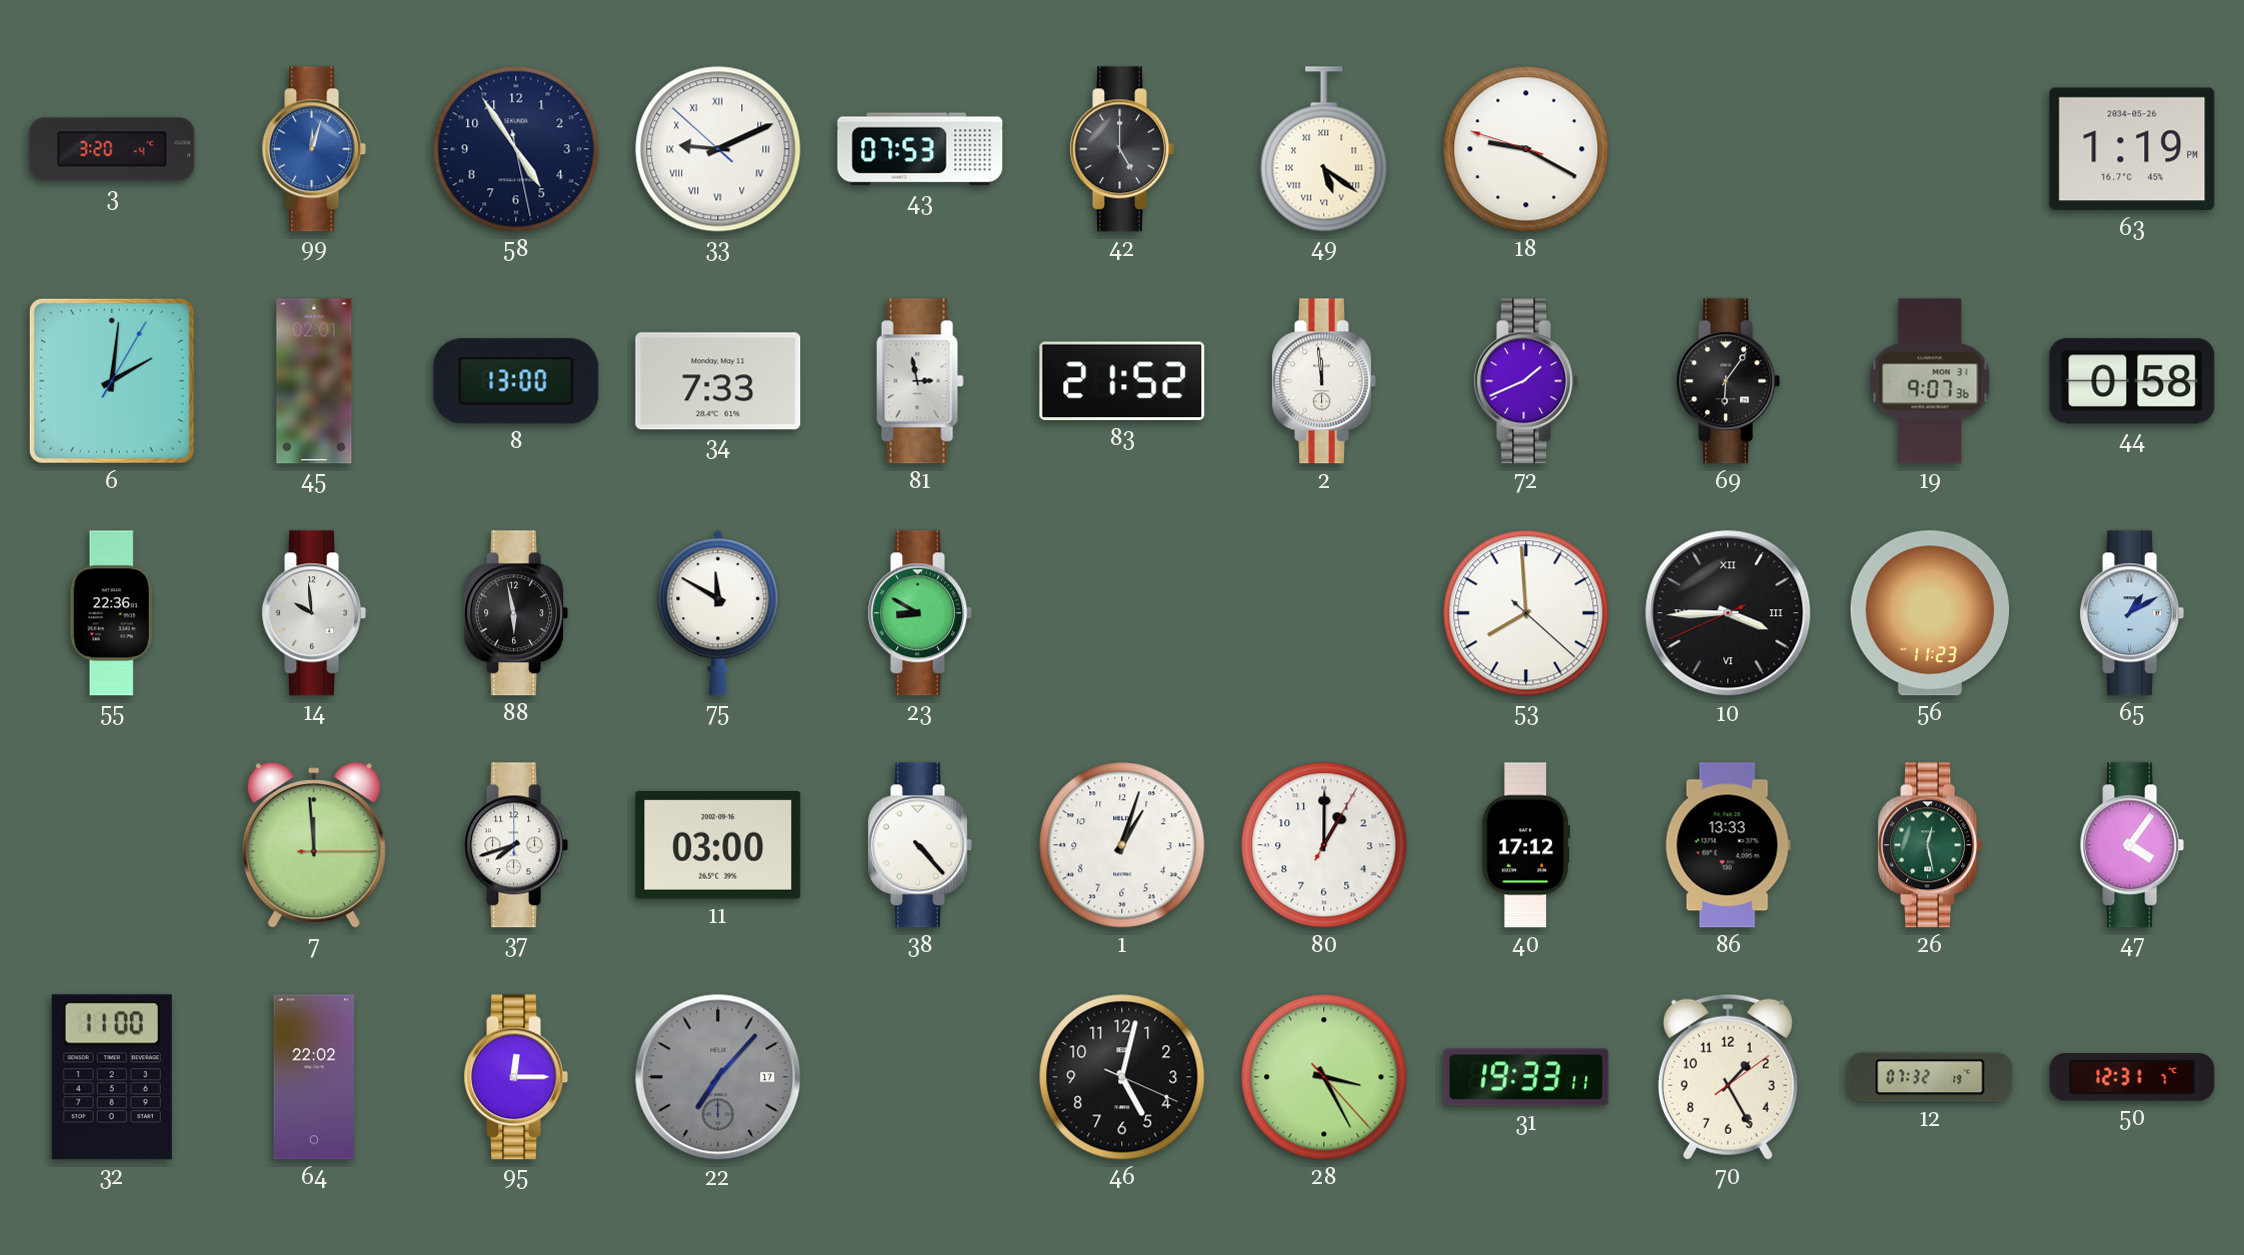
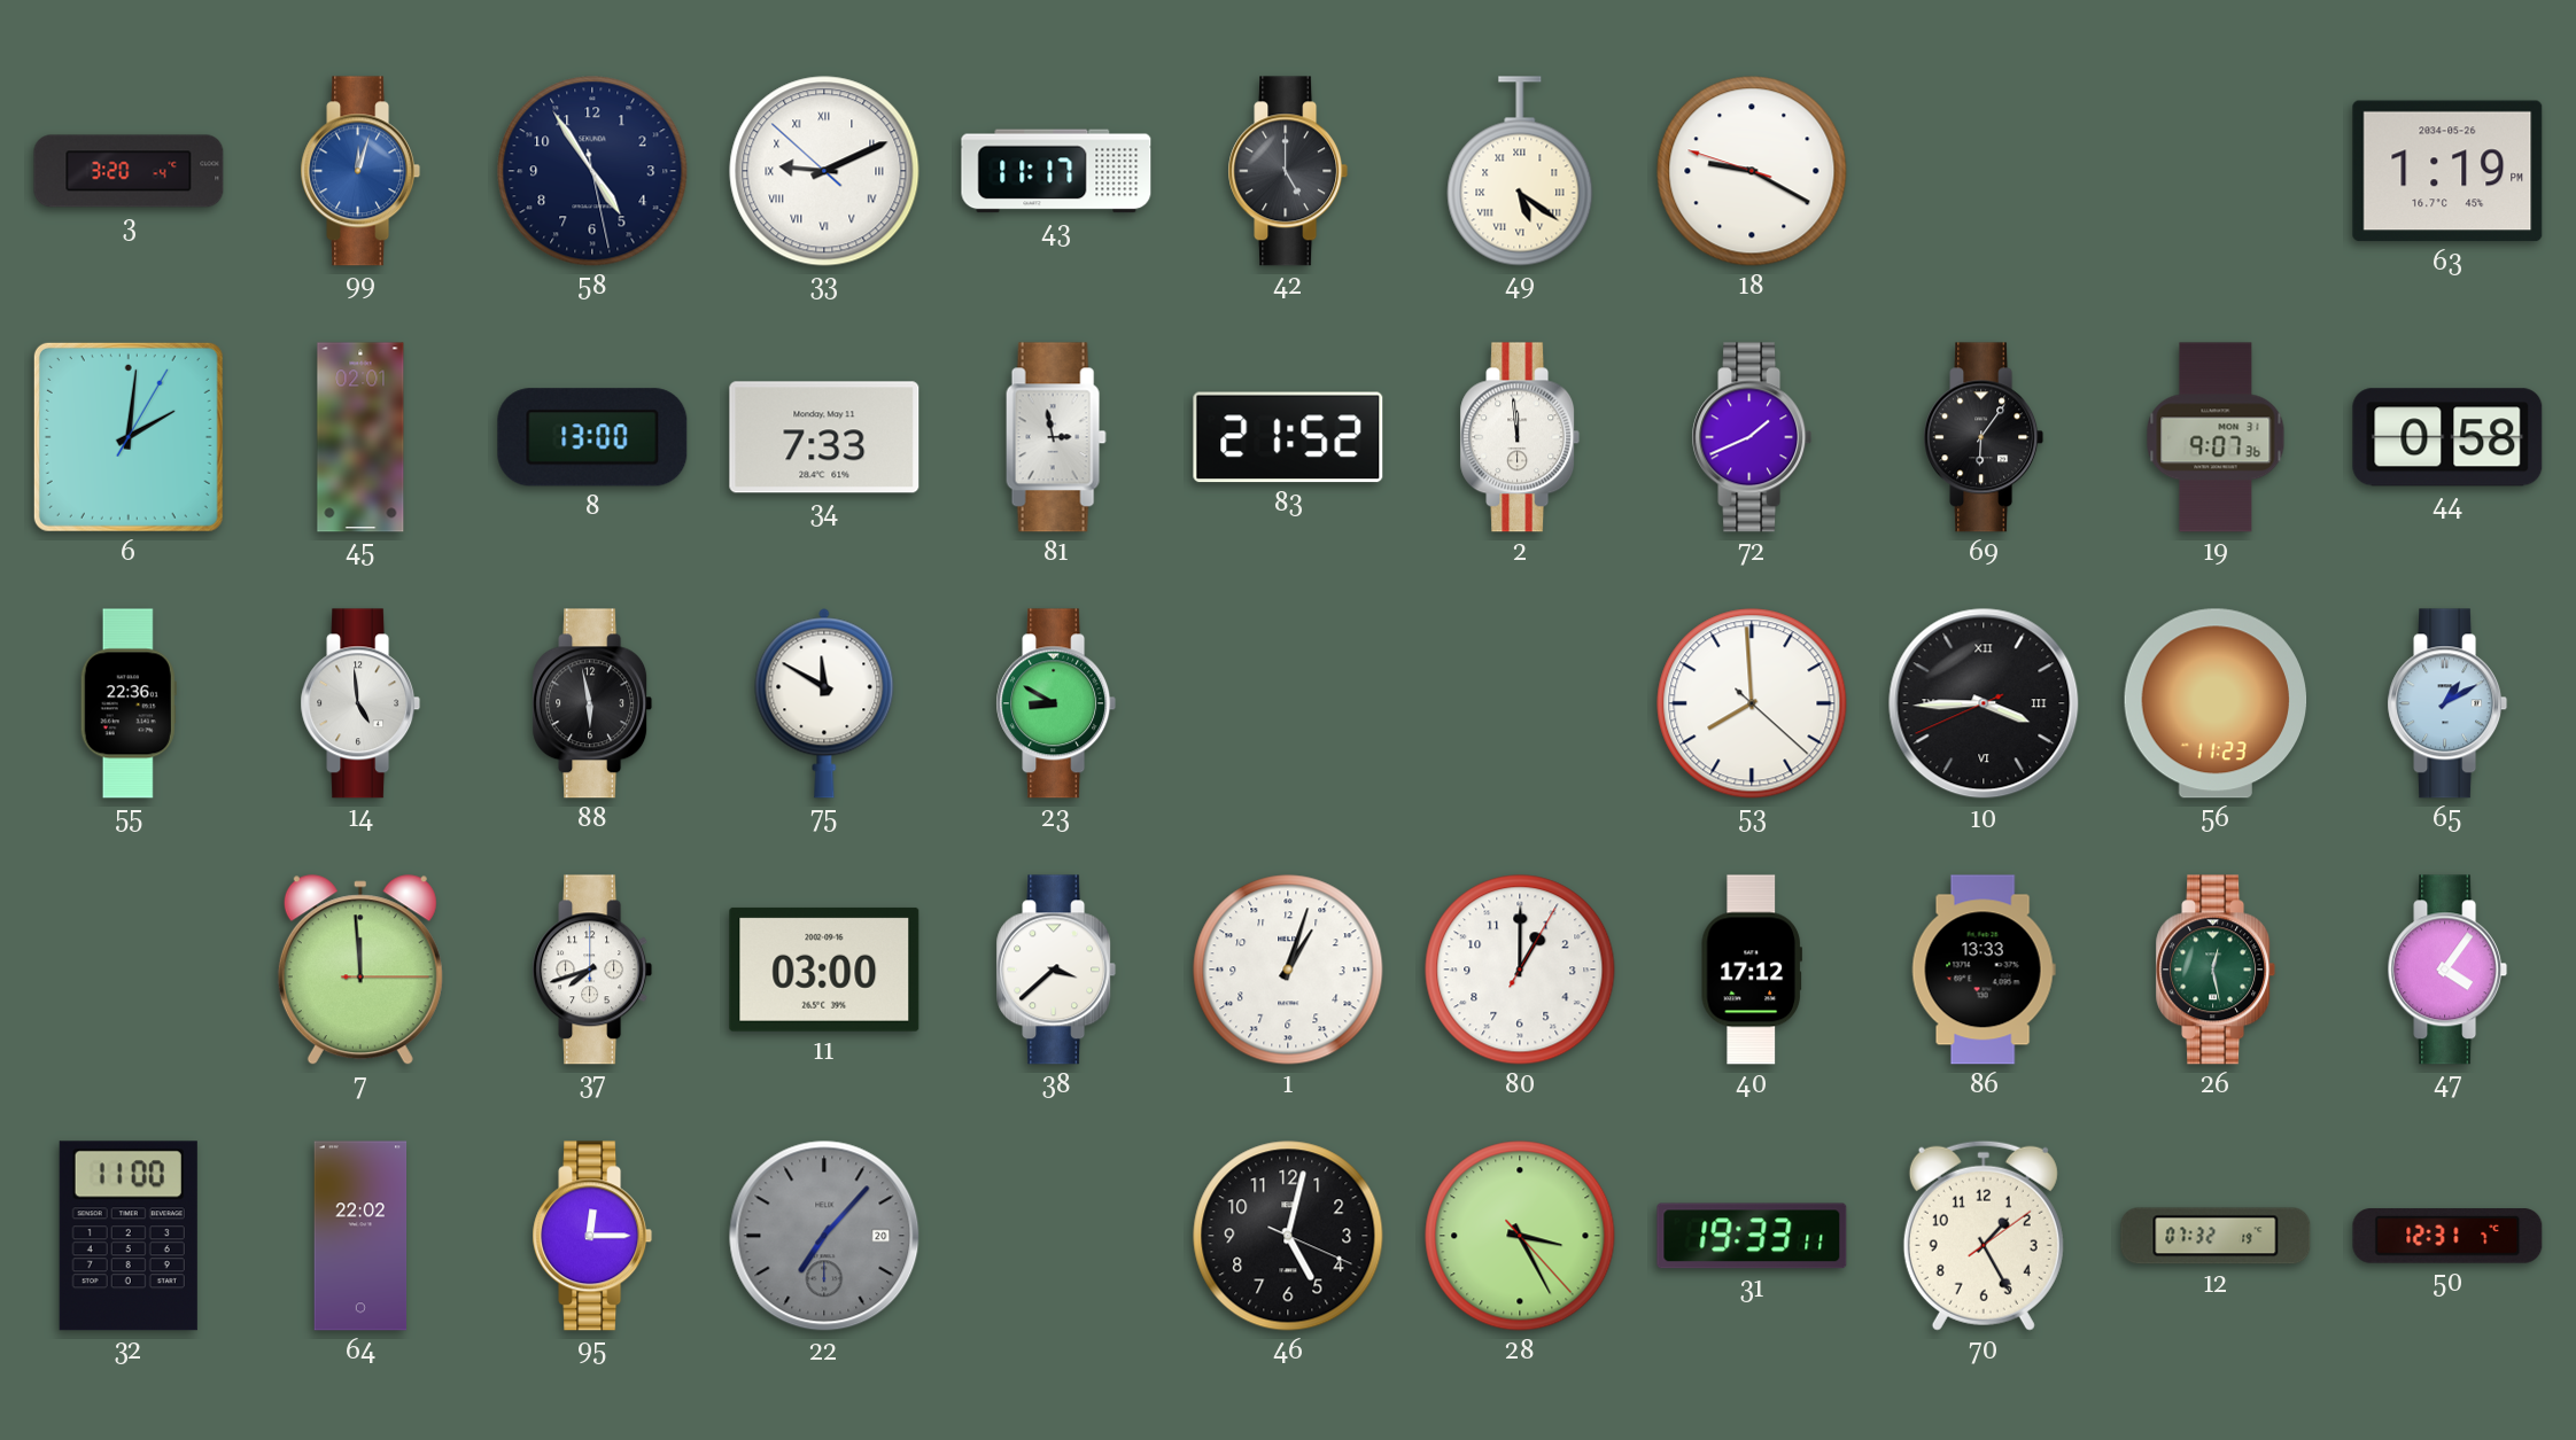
43: 07:53 -> 11:17
14: 9:59 -> 4:59
38: 4:23 -> 3:38
22 date: 17 -> 20
